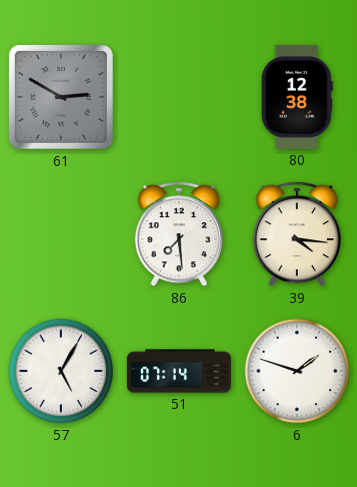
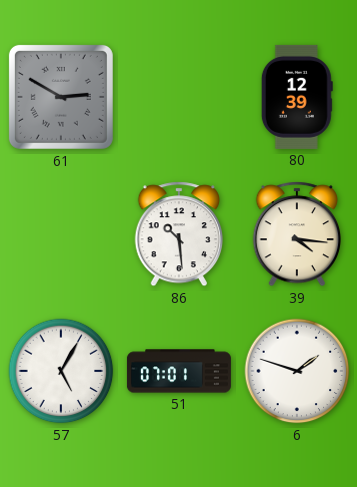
80: 12:38 -> 12:39
86: 7:29 -> 10:29
51: 07:14 -> 07:01
